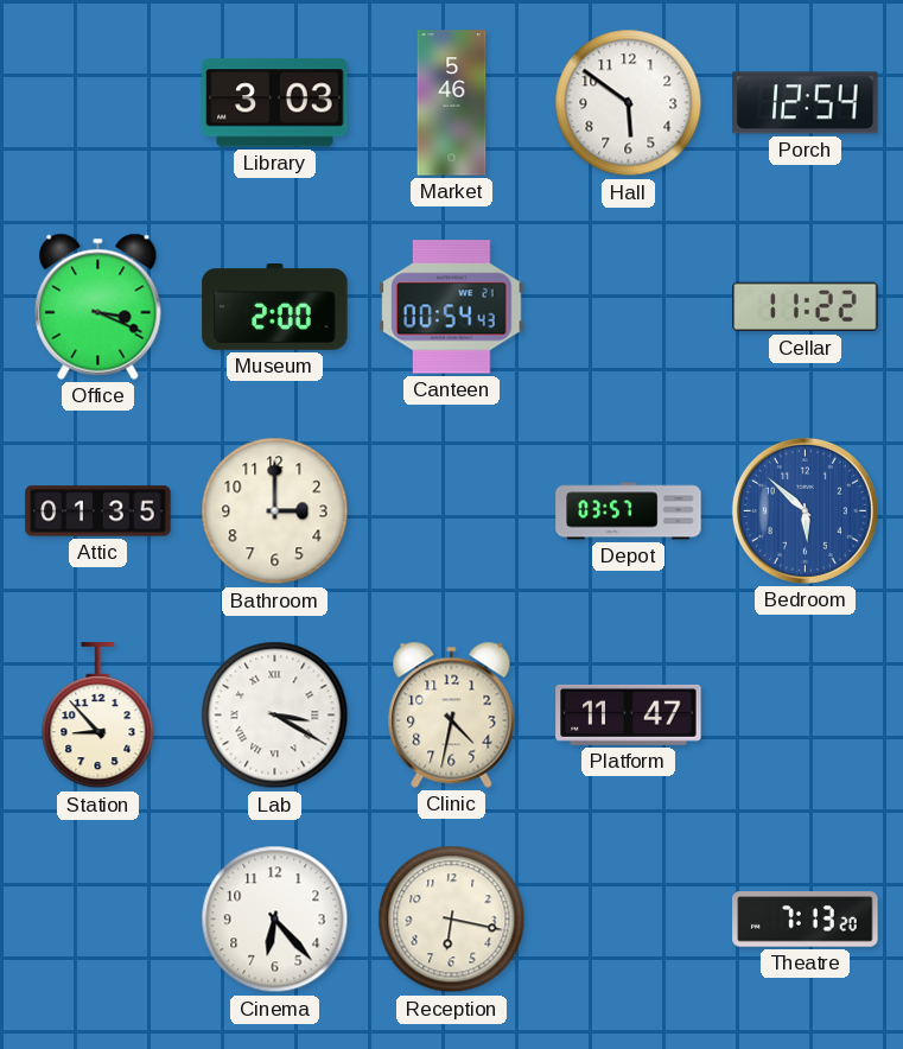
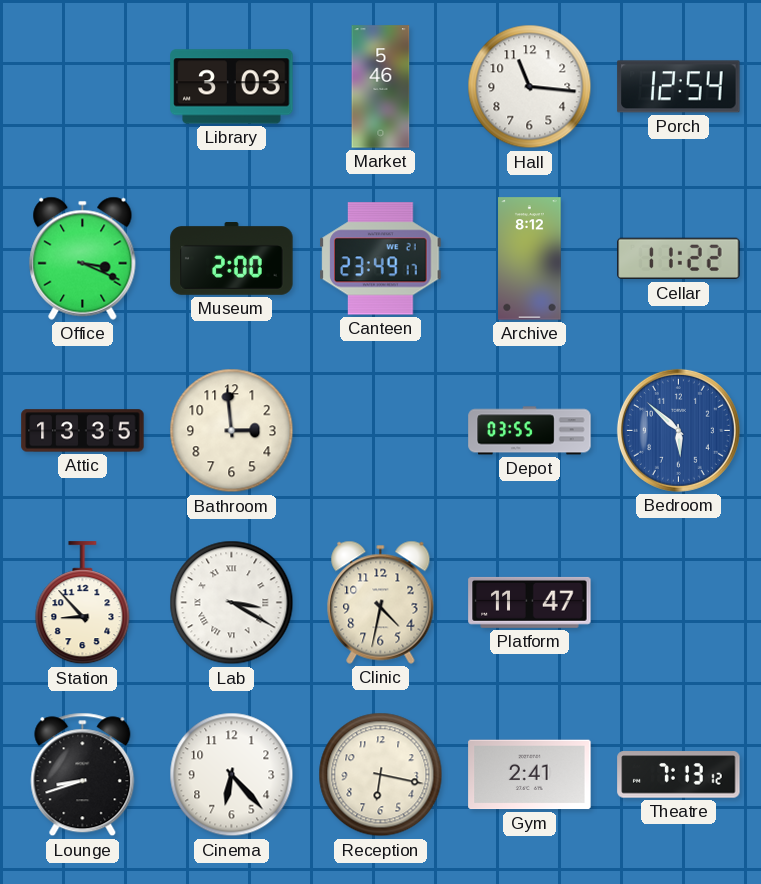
Hall: 5:51 -> 11:16
Canteen: 00:54 -> 23:49
Archive: none -> 8:12
Attic: 01:35 -> 13:35
Bathroom: 3:00 -> 2:59
Depot: 03:57 -> 03:55
Lounge: none -> 8:42
Gym: none -> 2:41
Theatre: 7:13:20 -> 7:13:12
